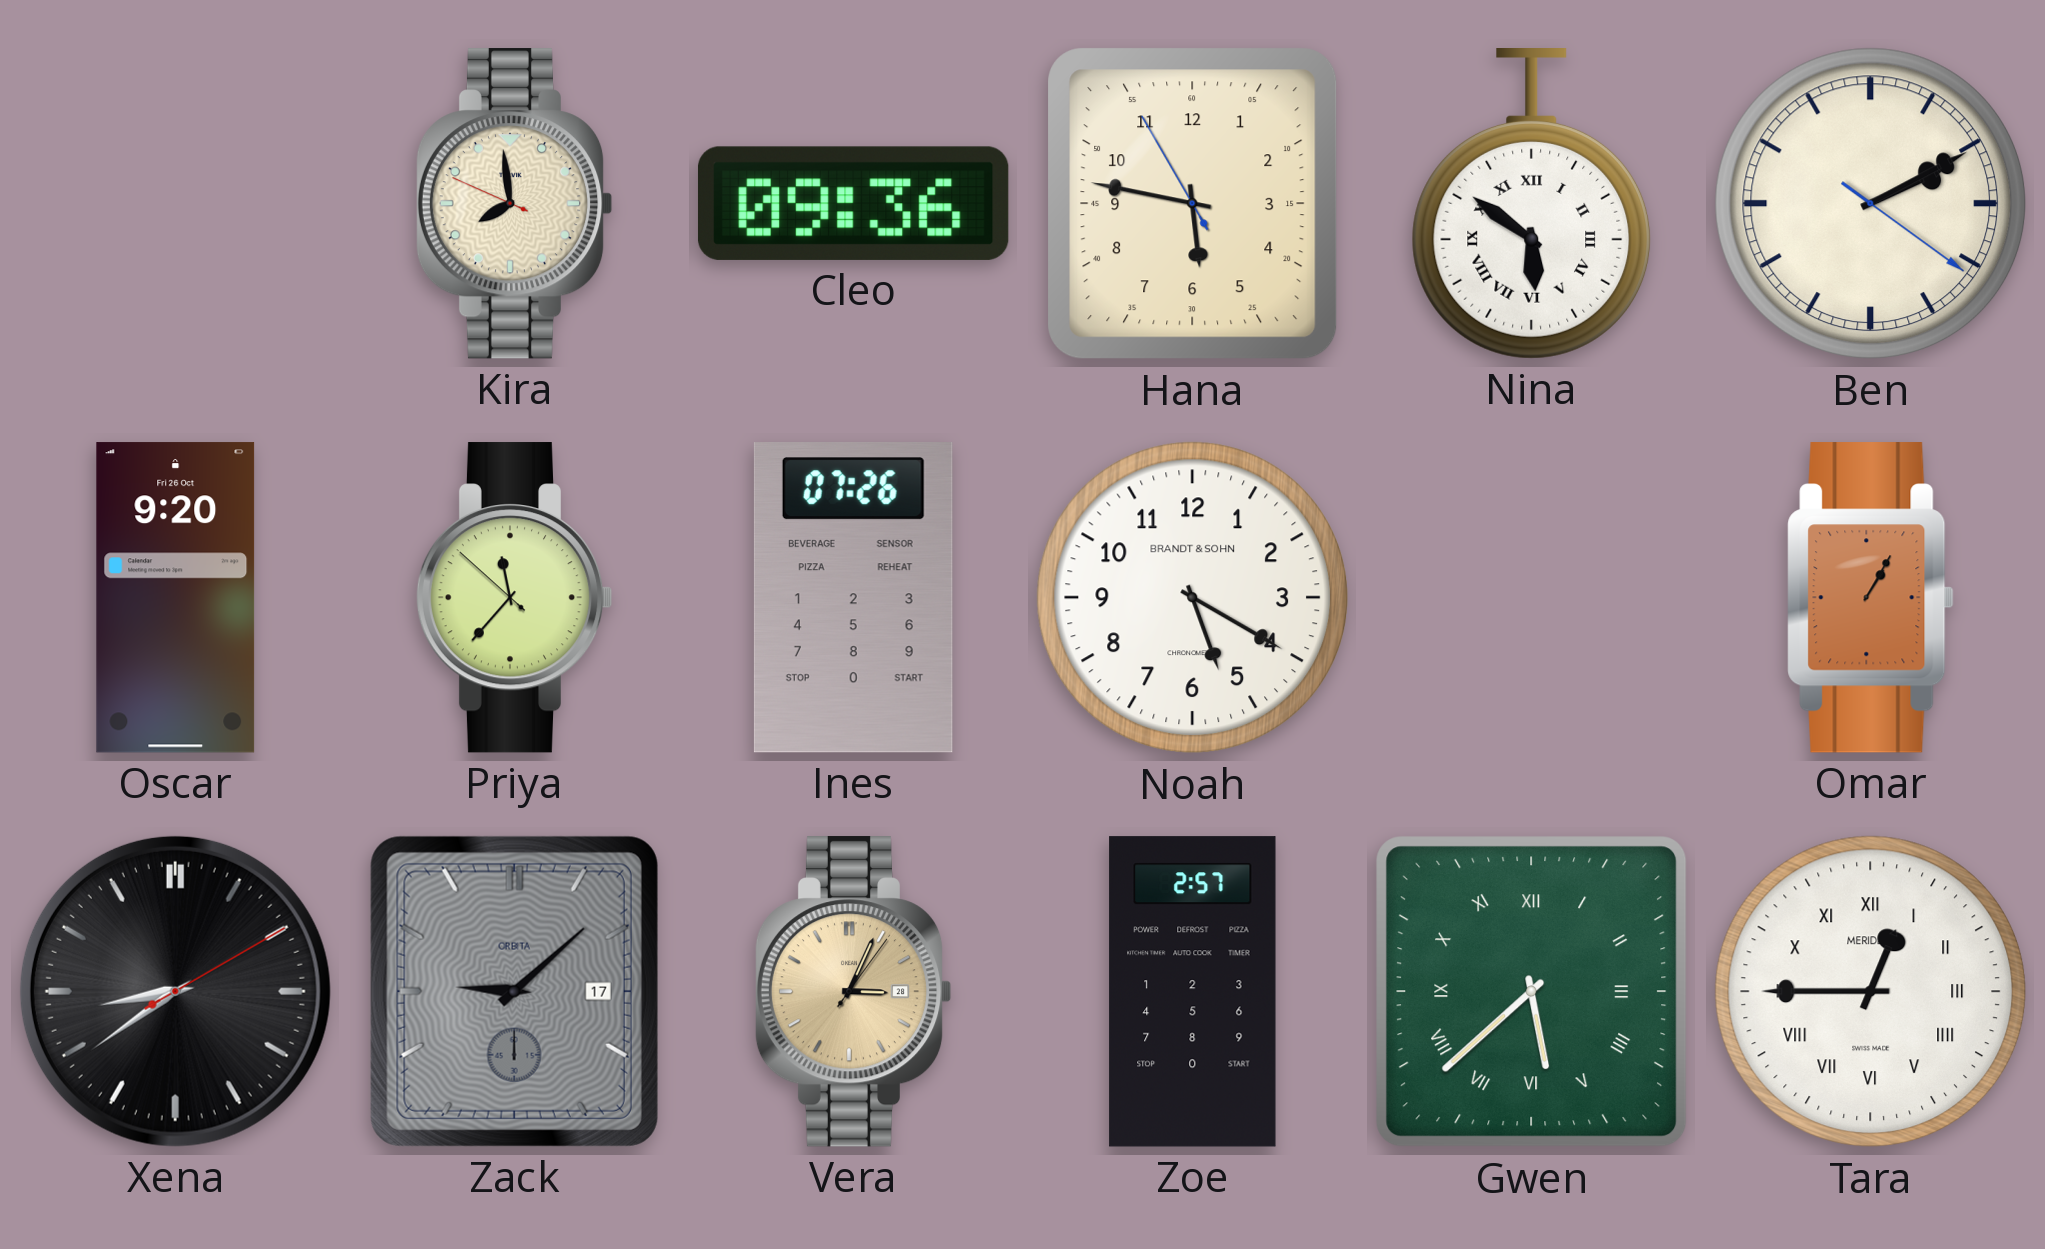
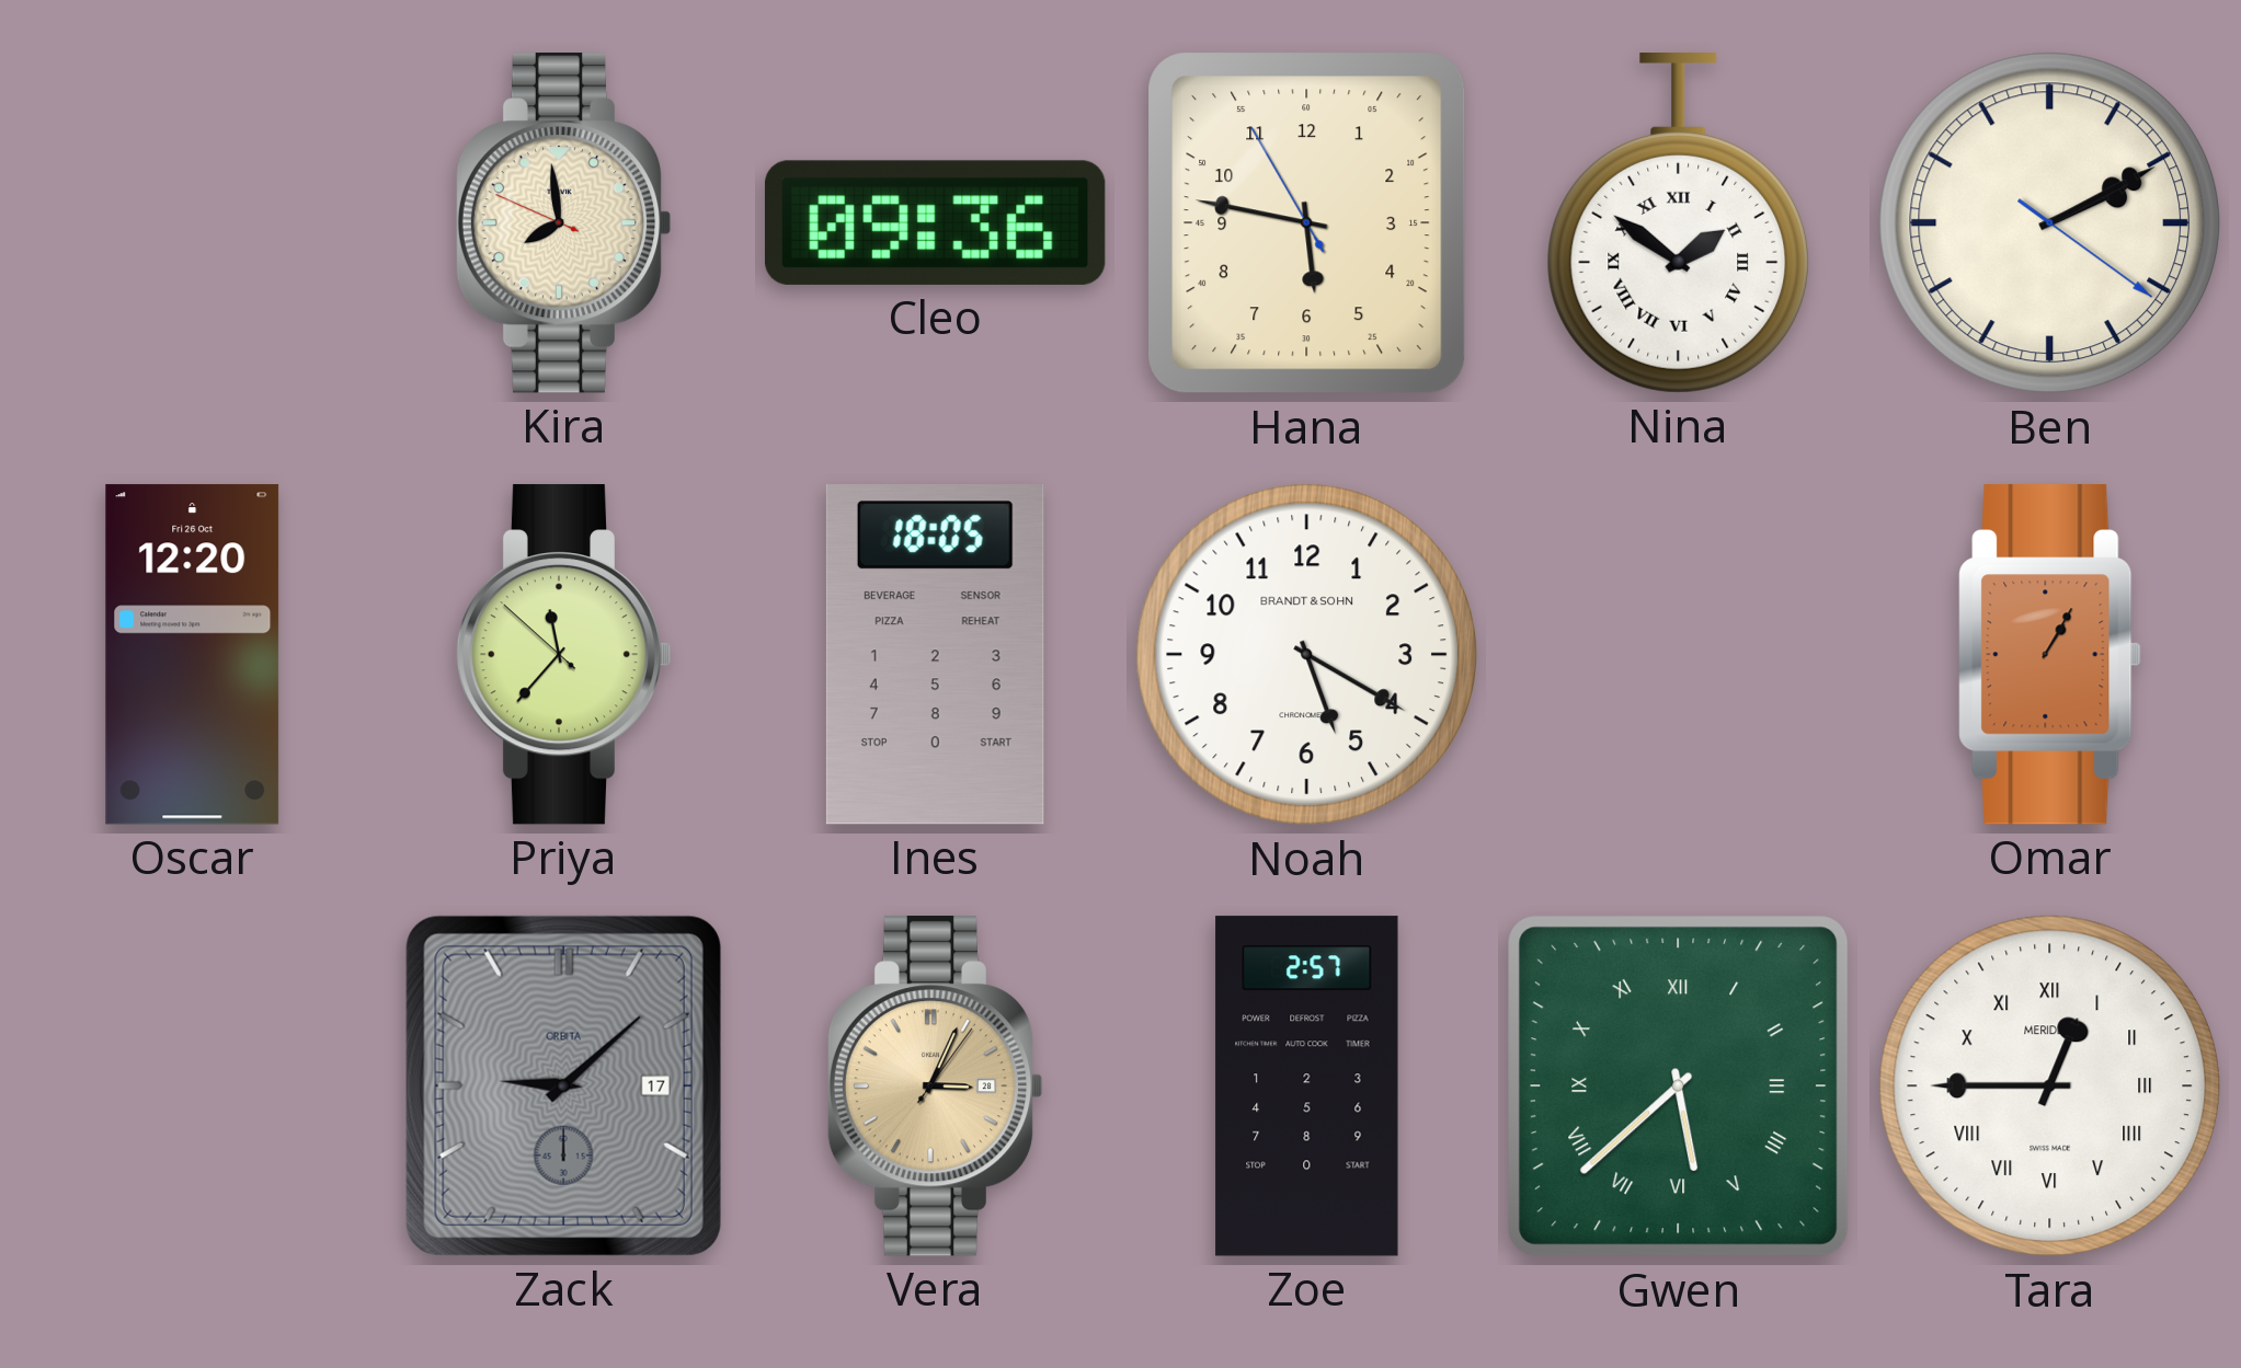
Nina: 5:51 -> 1:51
Oscar: 9:20 -> 12:20
Ines: 07:26 -> 18:05
Xena: 8:39 -> none
